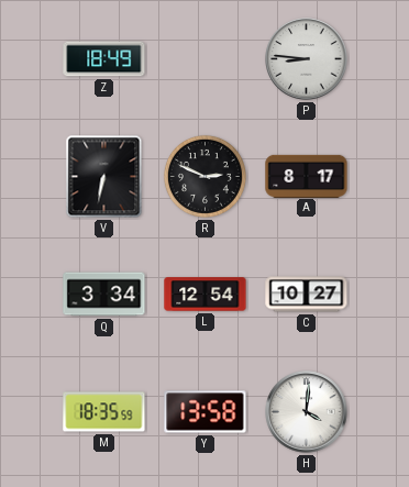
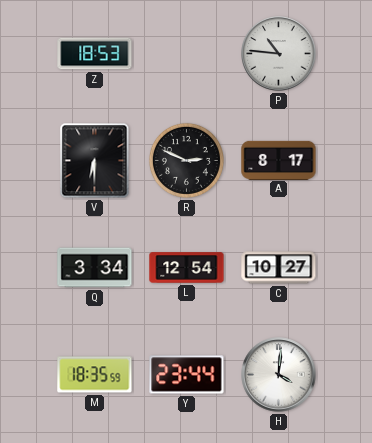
Z: 18:49 -> 18:53
P: 8:46 -> 10:46
V: 6:32 -> 6:30
Y: 13:58 -> 23:44
